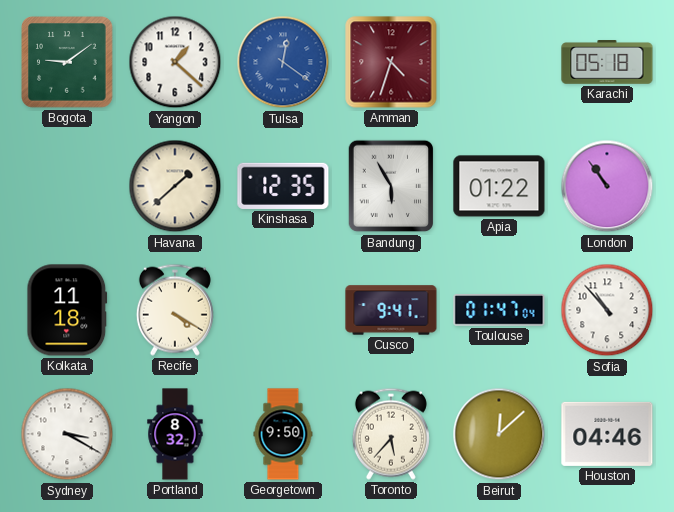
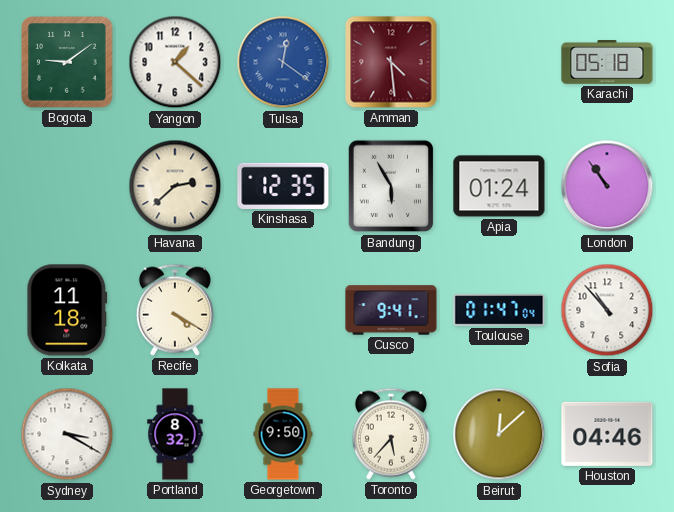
Amman: 4:33 -> 4:29
Havana: 1:38 -> 2:38
Apia: 01:22 -> 01:24
